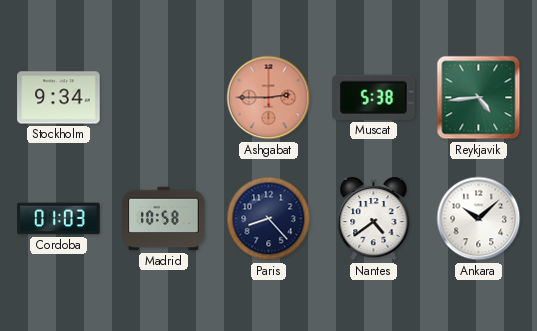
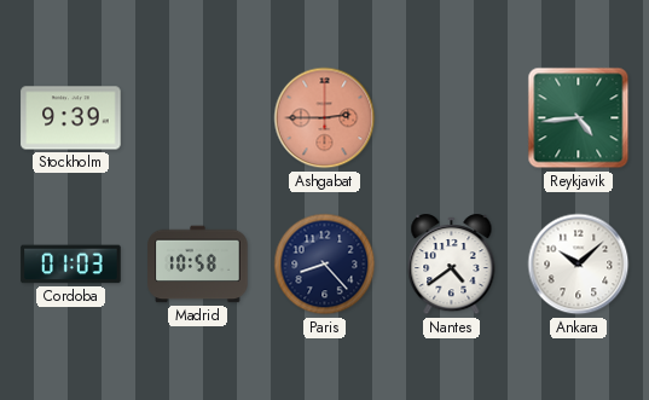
Stockholm: 9:34 -> 9:39
Muscat: 5:38 -> none
